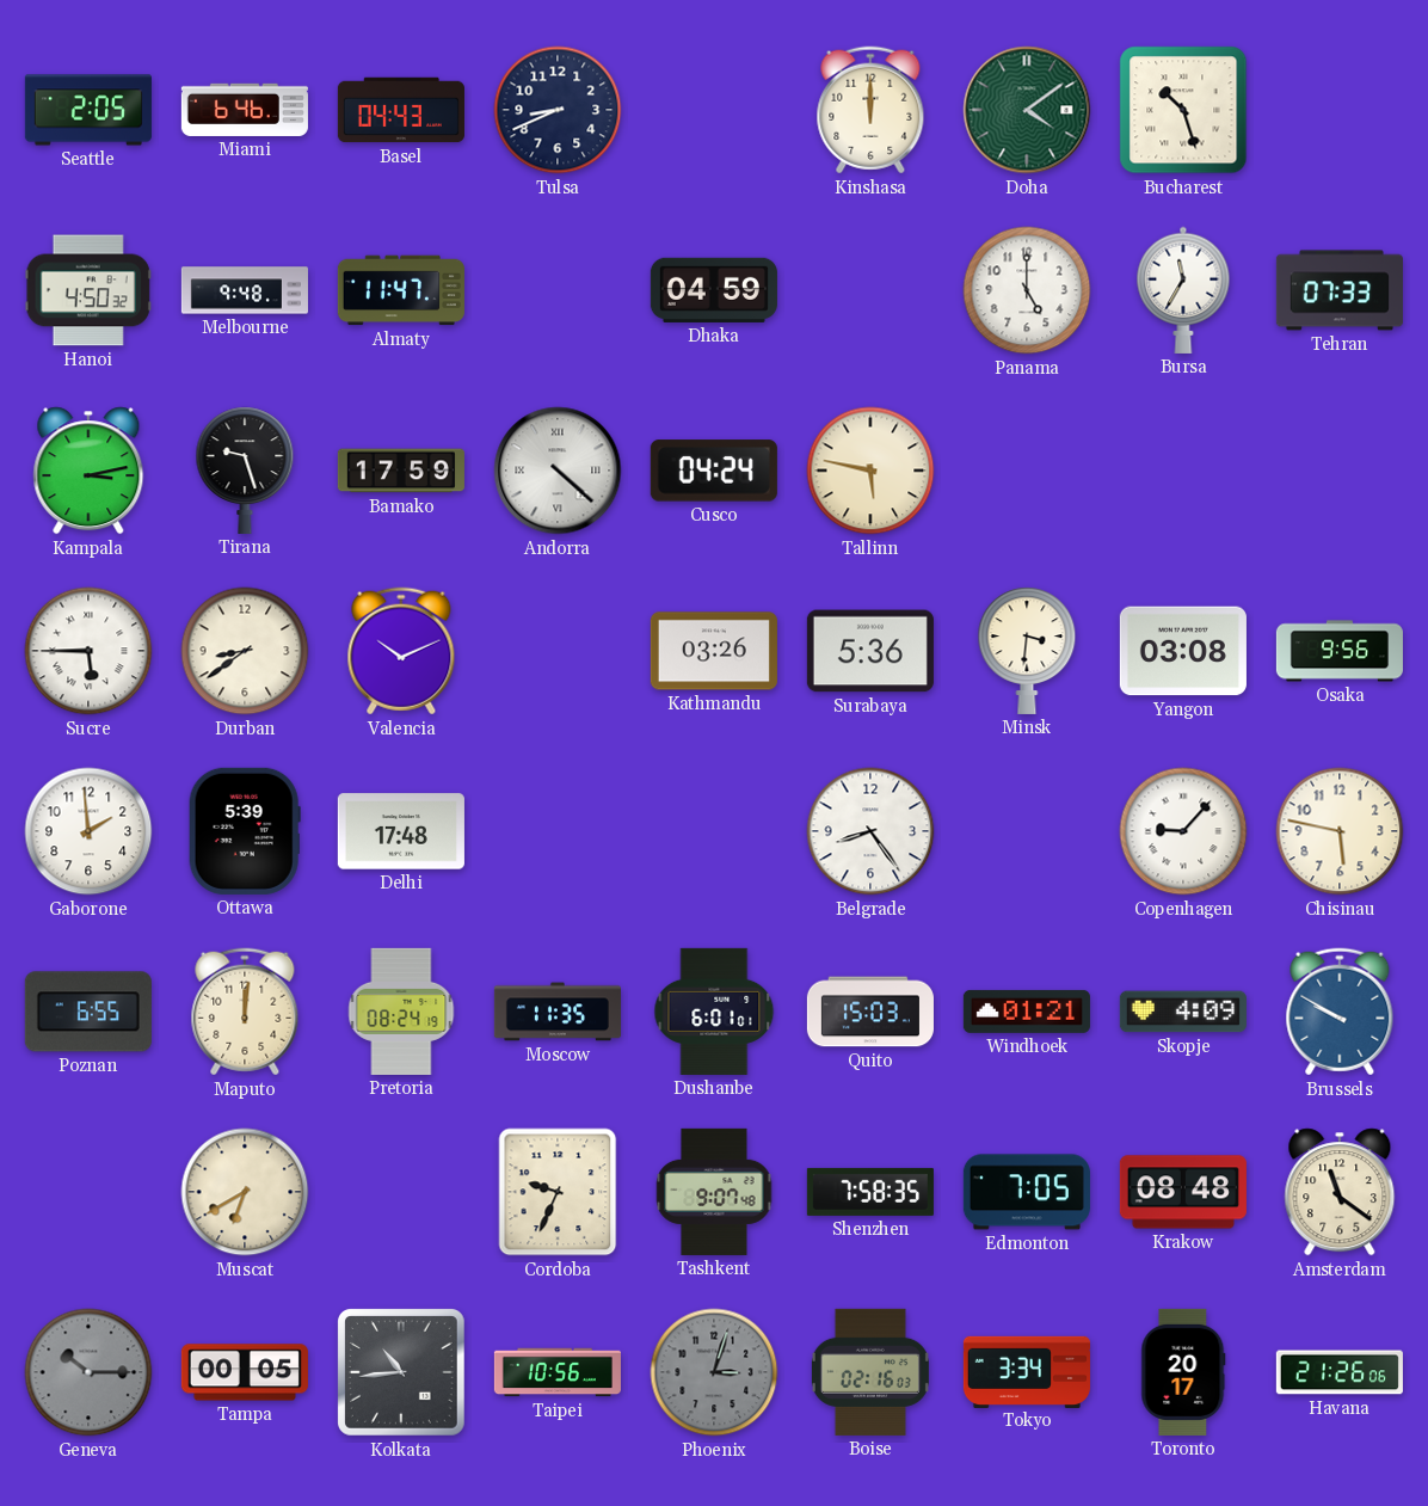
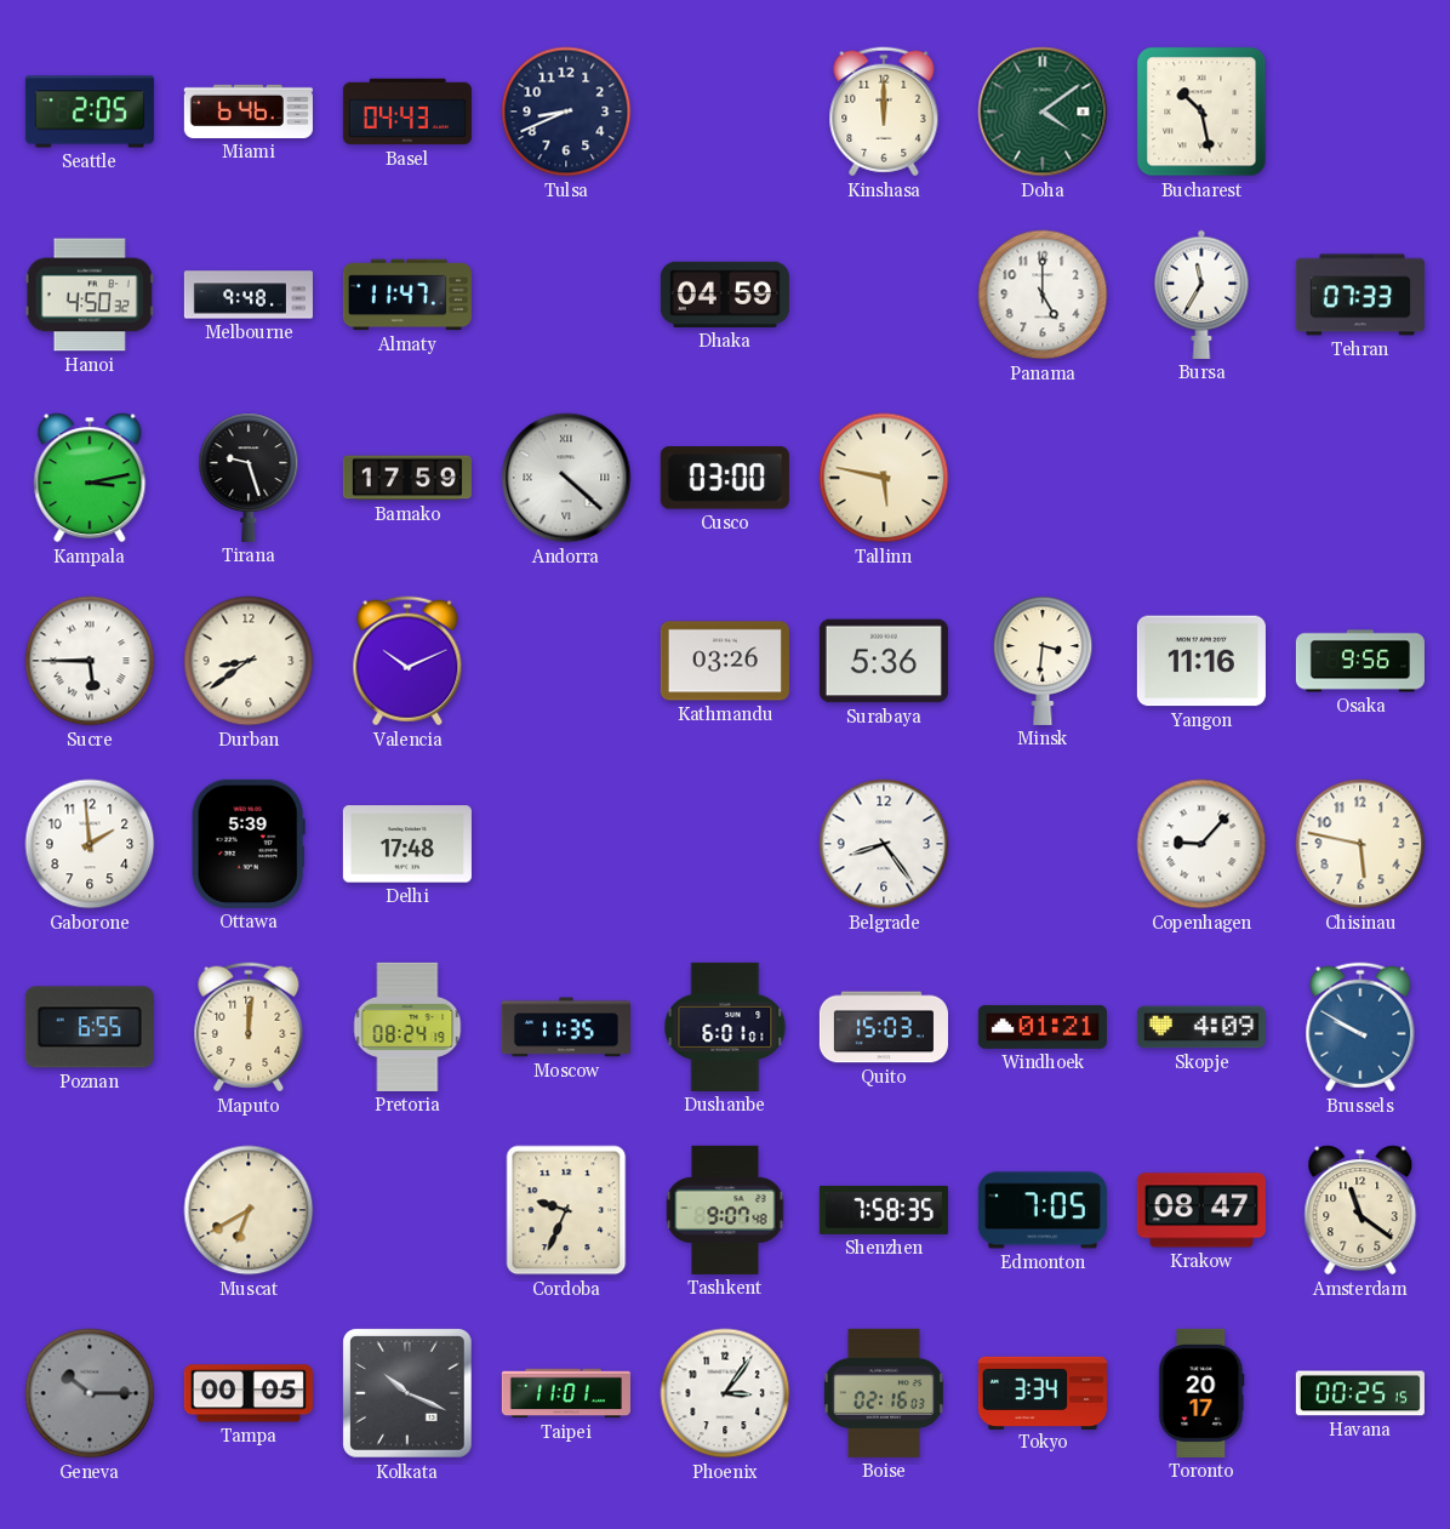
Bucharest: 10:27 -> 10:28
Cusco: 04:24 -> 03:00
Yangon: 03:08 -> 11:16
Krakow: 08:48 -> 08:47
Kolkata: 10:44 -> 10:19
Taipei: 10:56 -> 11:01
Phoenix: 3:03 -> 3:06
Phoenix dial: grey -> white
Havana: 21:26 -> 00:25
